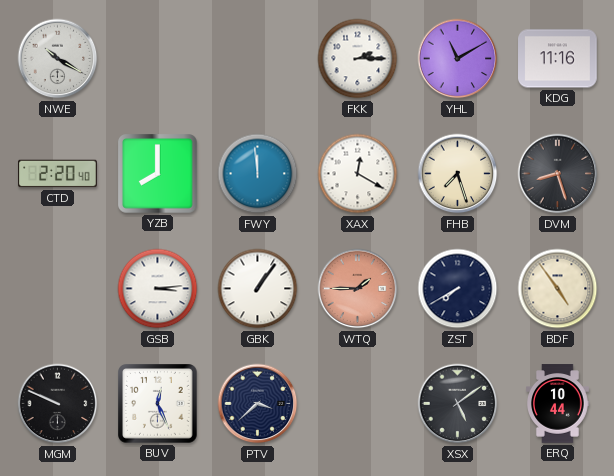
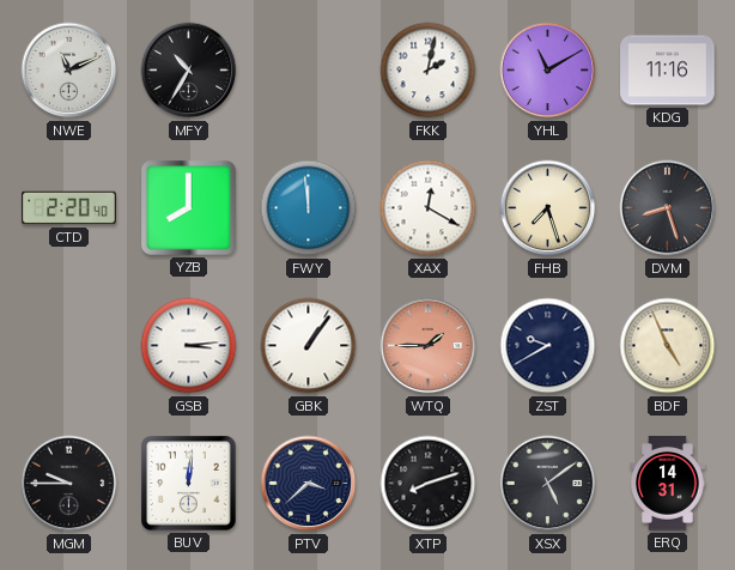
NWE: 10:20 -> 11:11
MFY: none -> 10:35
FKK: 2:15 -> 2:02
ZST: 7:40 -> 9:40
BDF: 4:54 -> 4:56
MGM: 9:49 -> 9:45
BUV: 12:26 -> 12:01
XTP: none -> 8:12
ERQ: 10:44 -> 14:31
